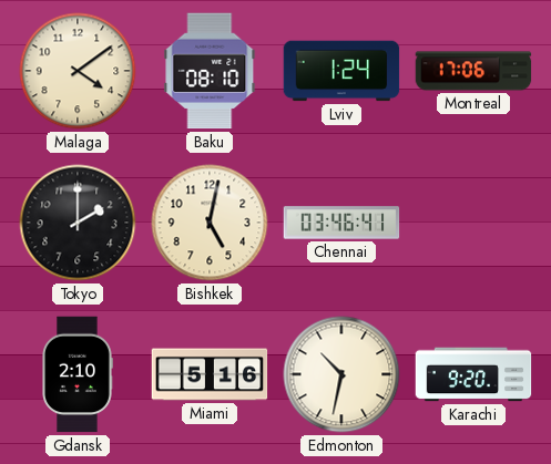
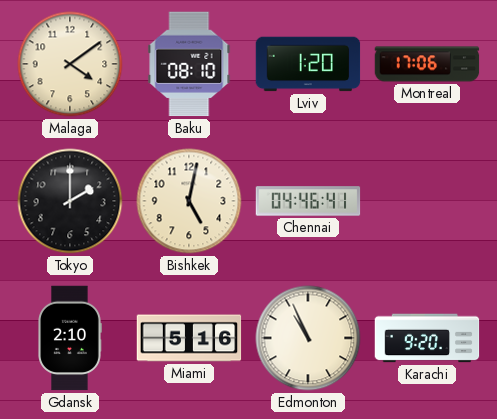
Lviv: 1:24 -> 1:20
Chennai: 03:46 -> 04:46
Edmonton: 10:32 -> 10:56
